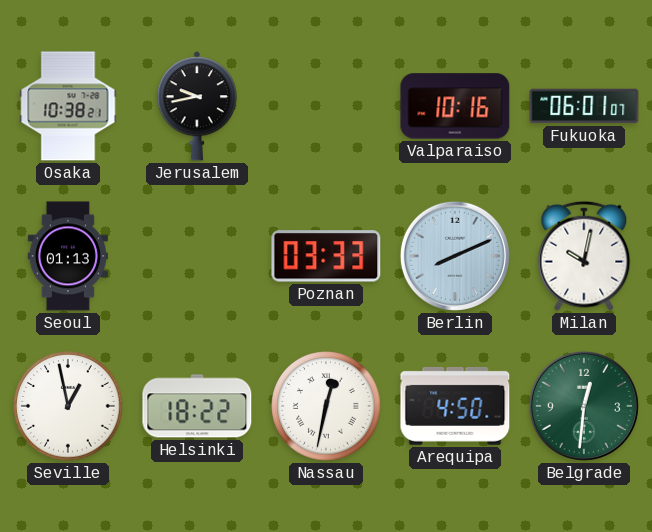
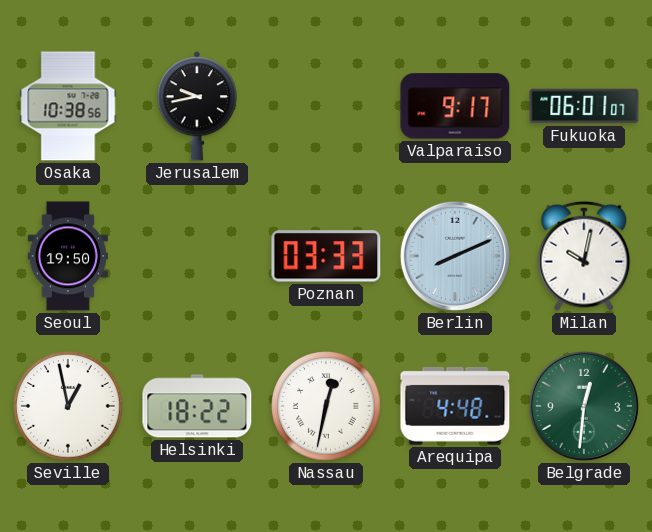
Osaka: 10:38:21 -> 10:38:56
Valparaiso: 10:16 -> 9:17
Seoul: 01:13 -> 19:50
Arequipa: 4:50 -> 4:48
